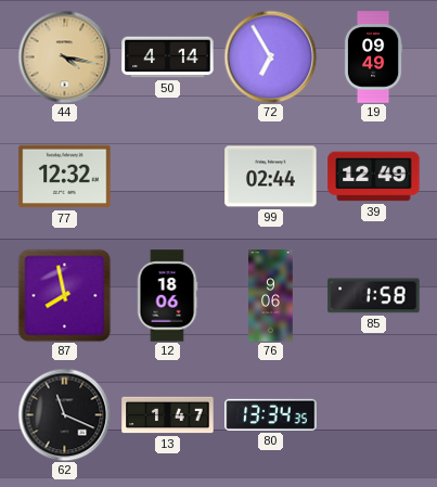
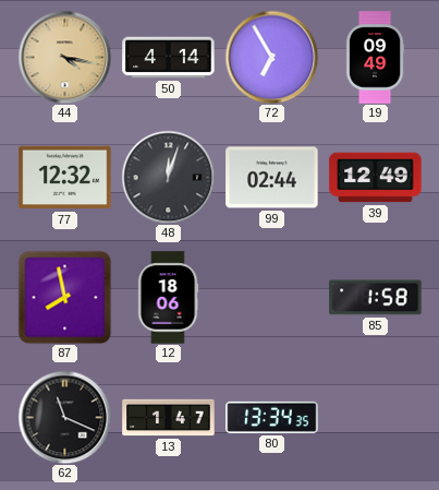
48: none -> 12:03
76: 9:06 -> none
